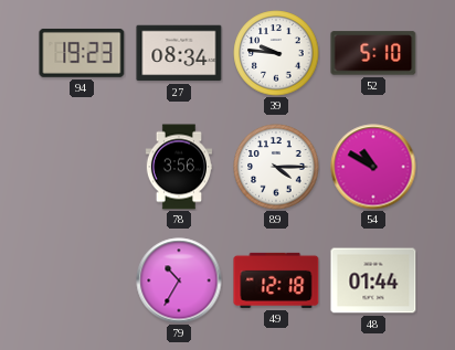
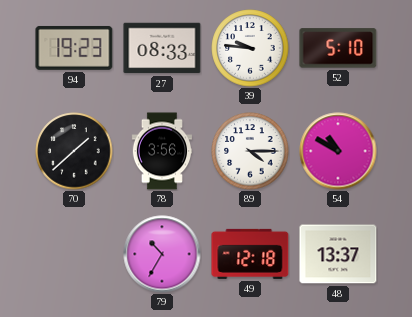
27: 08:34 -> 08:33
70: none -> 1:38
48: 01:44 -> 13:37
